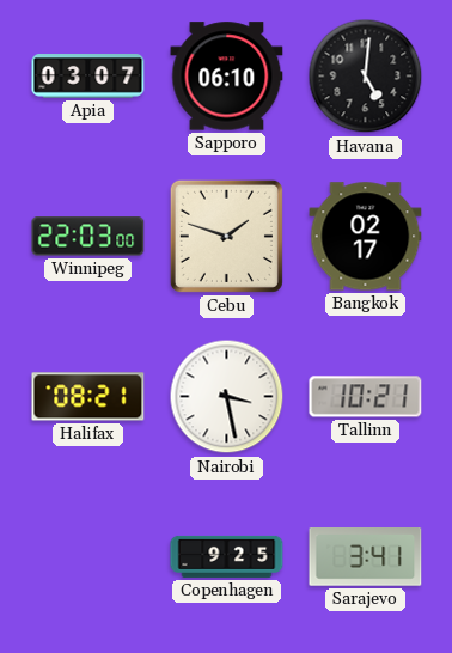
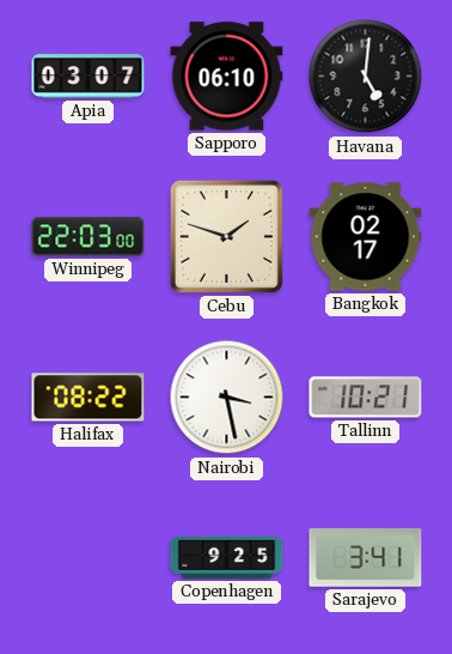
Halifax: 08:21 -> 08:22
